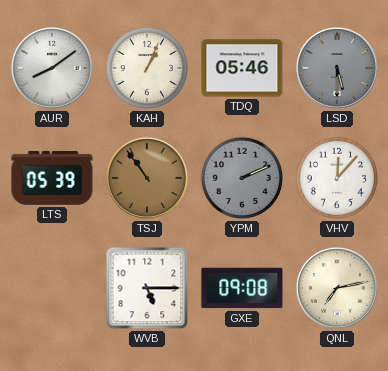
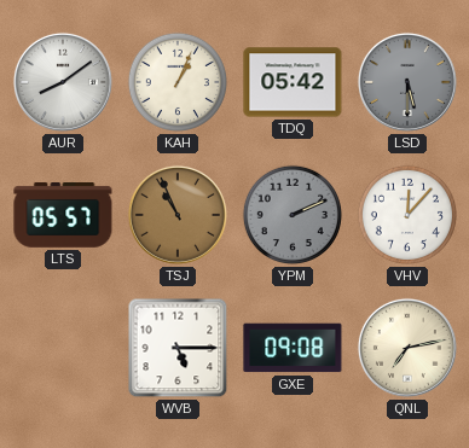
TDQ: 05:46 -> 05:42
LTS: 05:39 -> 05:57
TSJ: 10:54 -> 10:56
